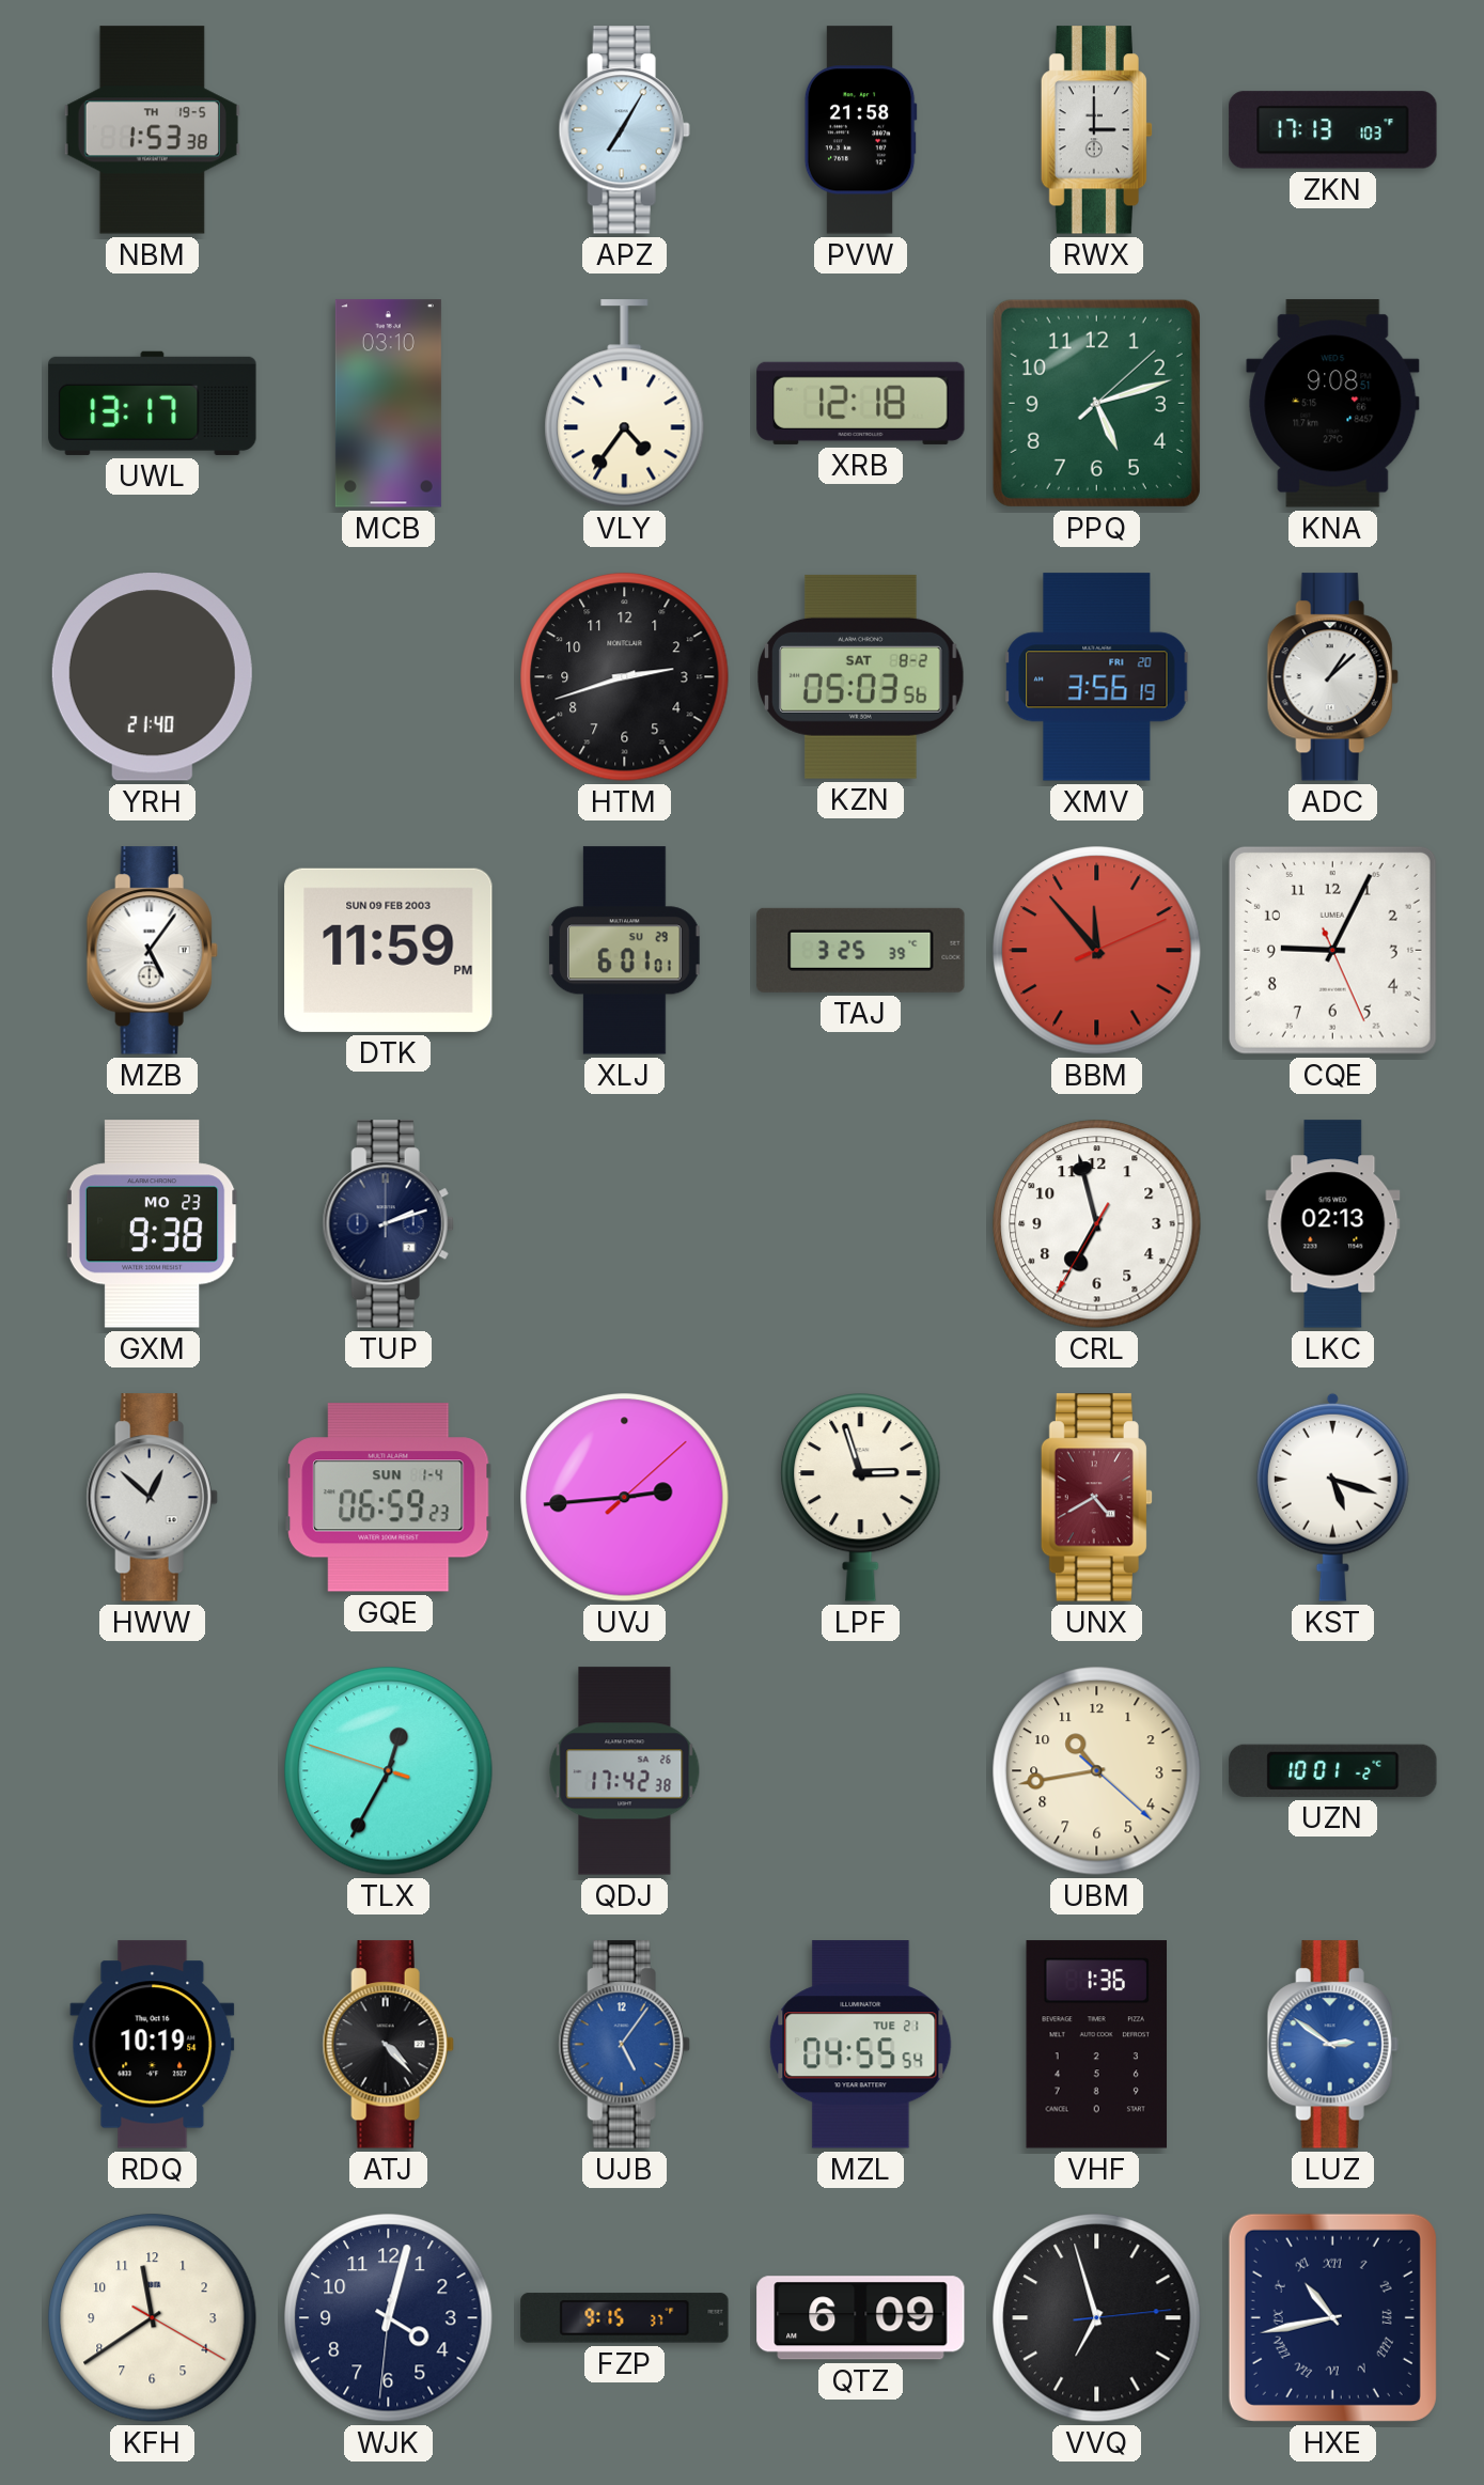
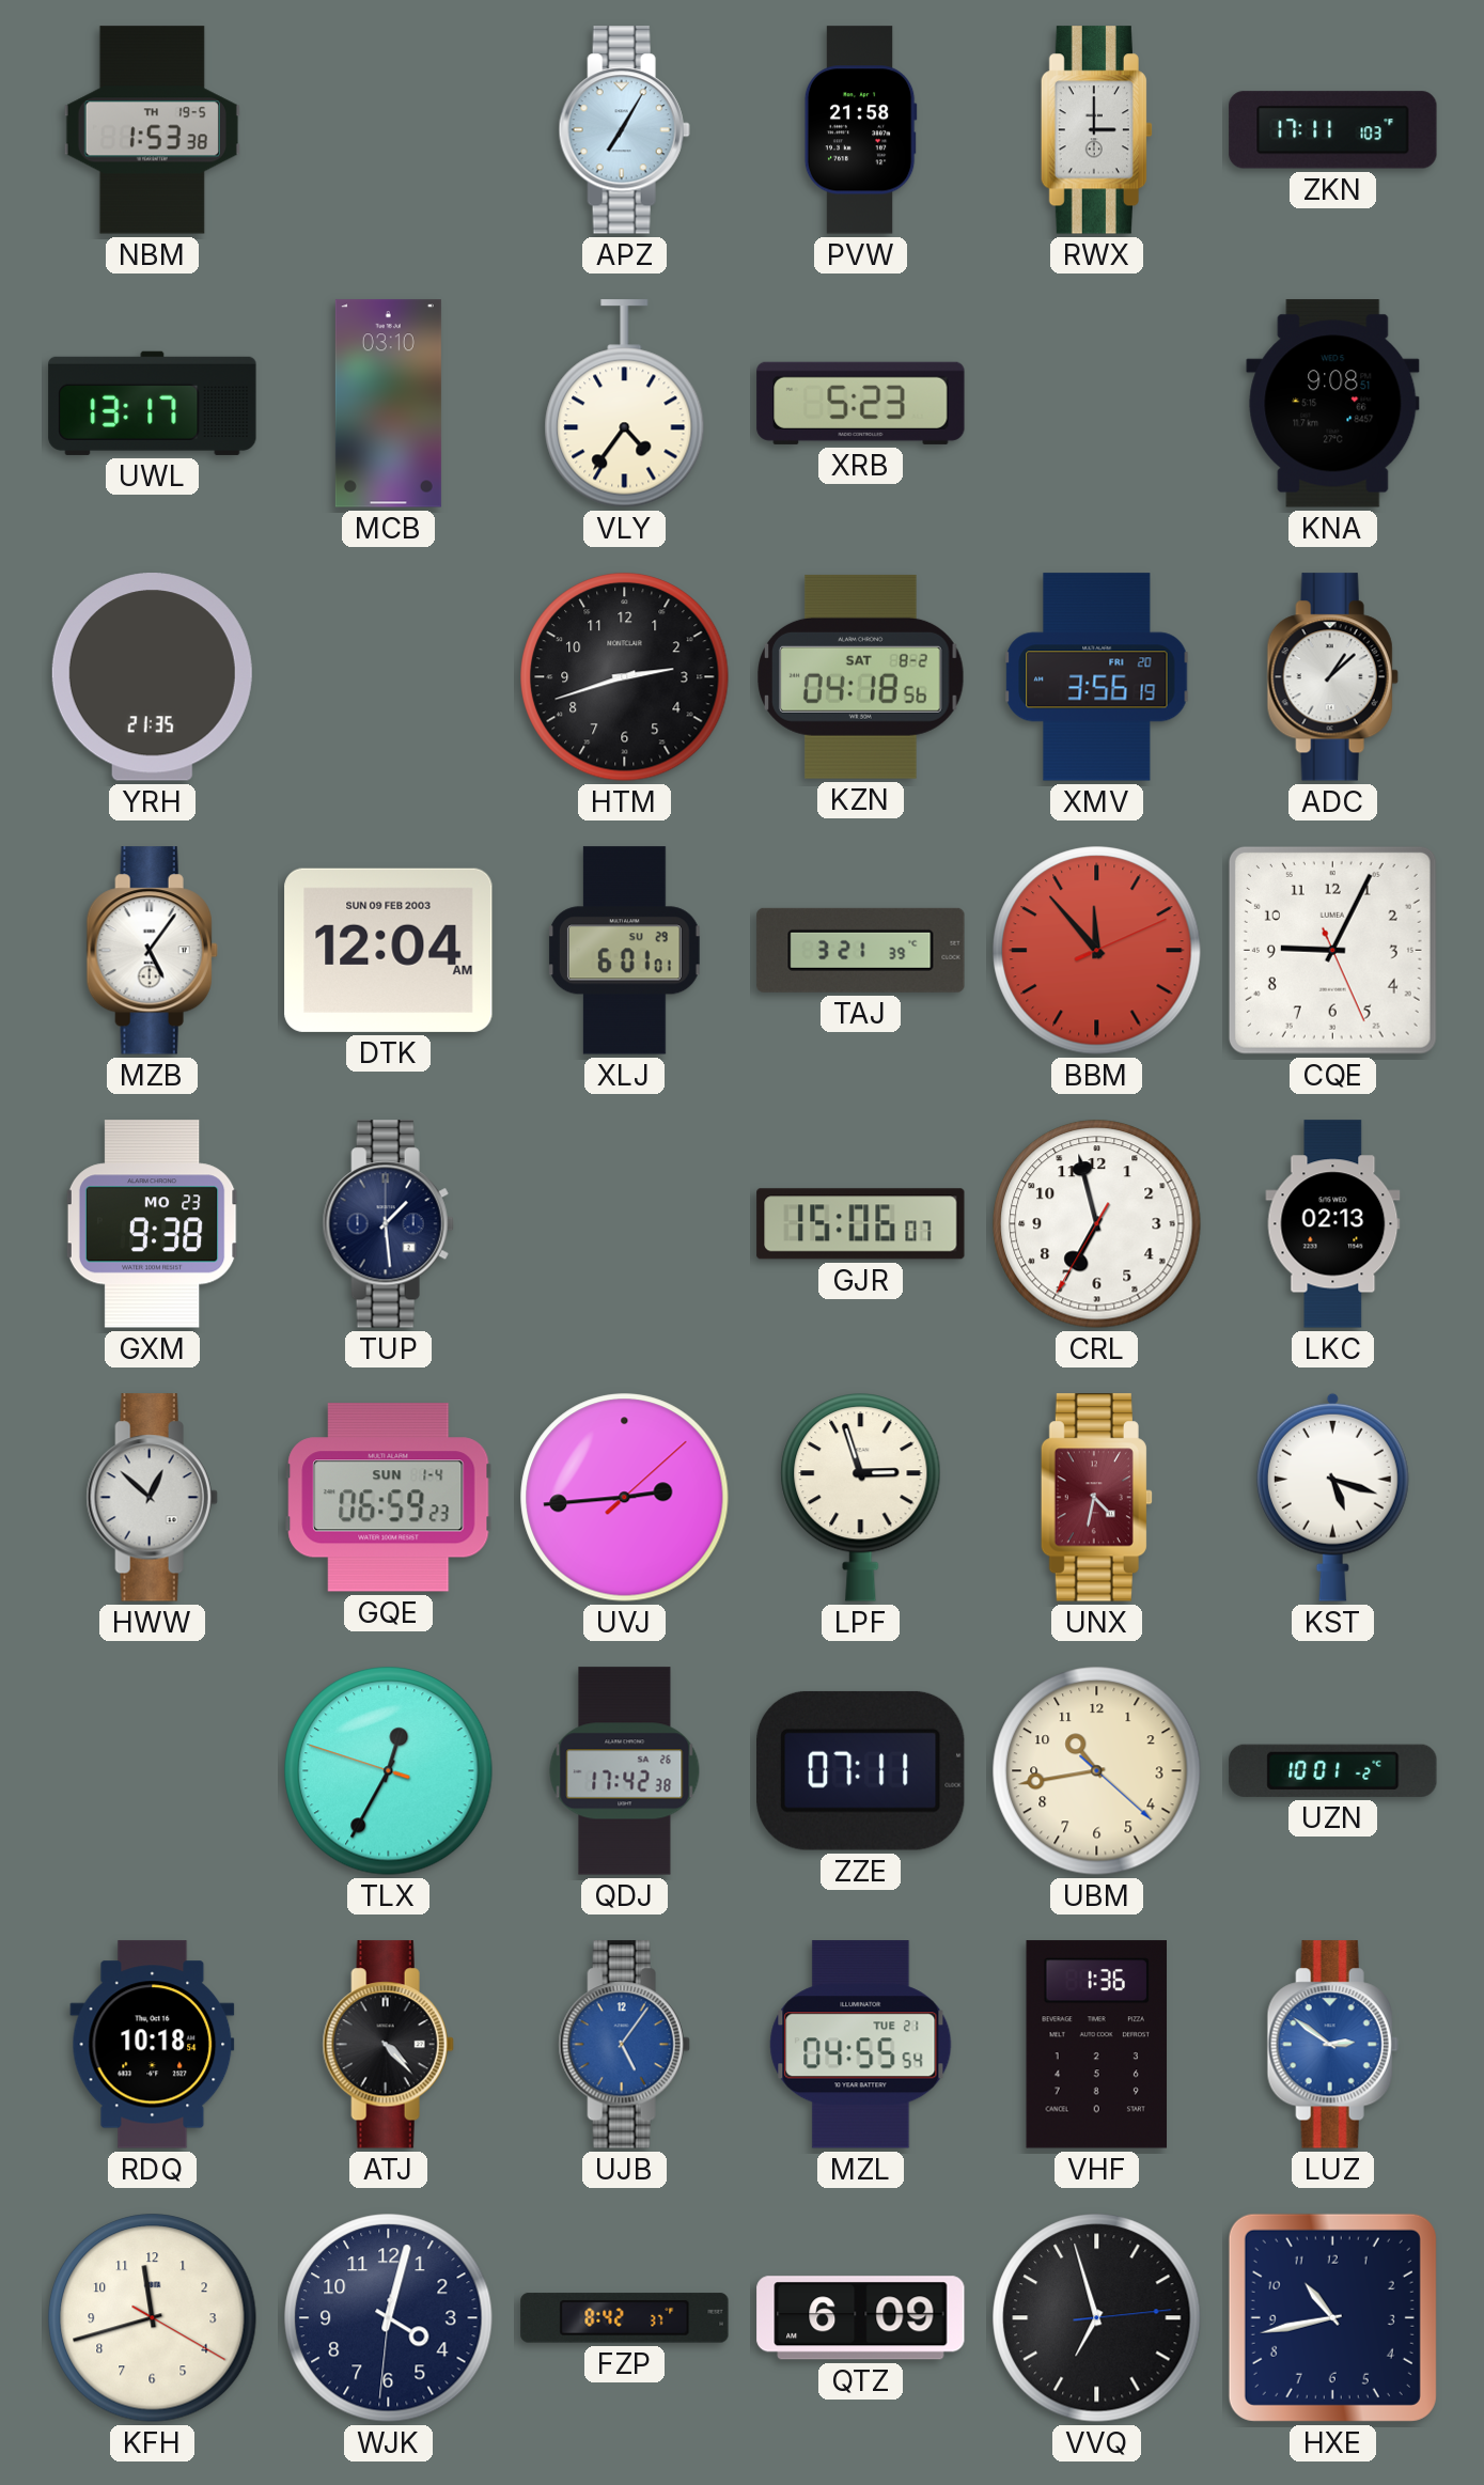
ZKN: 17:13 -> 17:11
XRB: 12:18 -> 5:23
PPQ: 5:12 -> none
YRH: 21:40 -> 21:35
KZN: 05:03 -> 04:18
DTK: 11:59 -> 12:04
TAJ: 3:25 -> 3:21
TUP: 2:12 -> 1:29
GJR: none -> 15:06
UNX: 4:40 -> 4:32
ZZE: none -> 07:11
RDQ: 10:19 -> 10:18
KFH: 11:39 -> 11:42
FZP: 9:15 -> 8:42
HXE numerals: Roman -> Arabic
